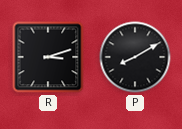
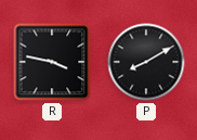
R: 3:12 -> 3:47
